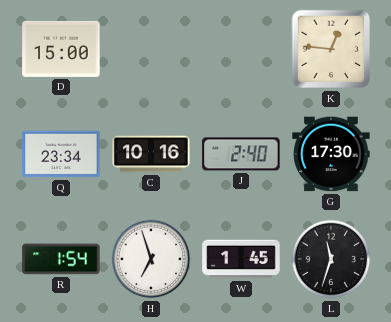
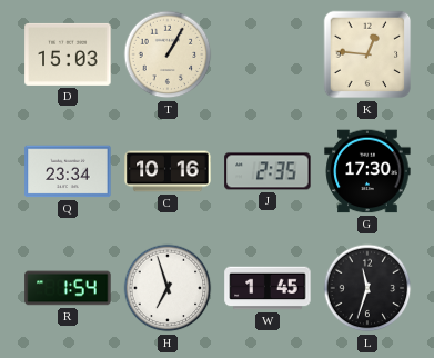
D: 15:00 -> 15:03
T: none -> 1:05
J: 2:40 -> 2:35
